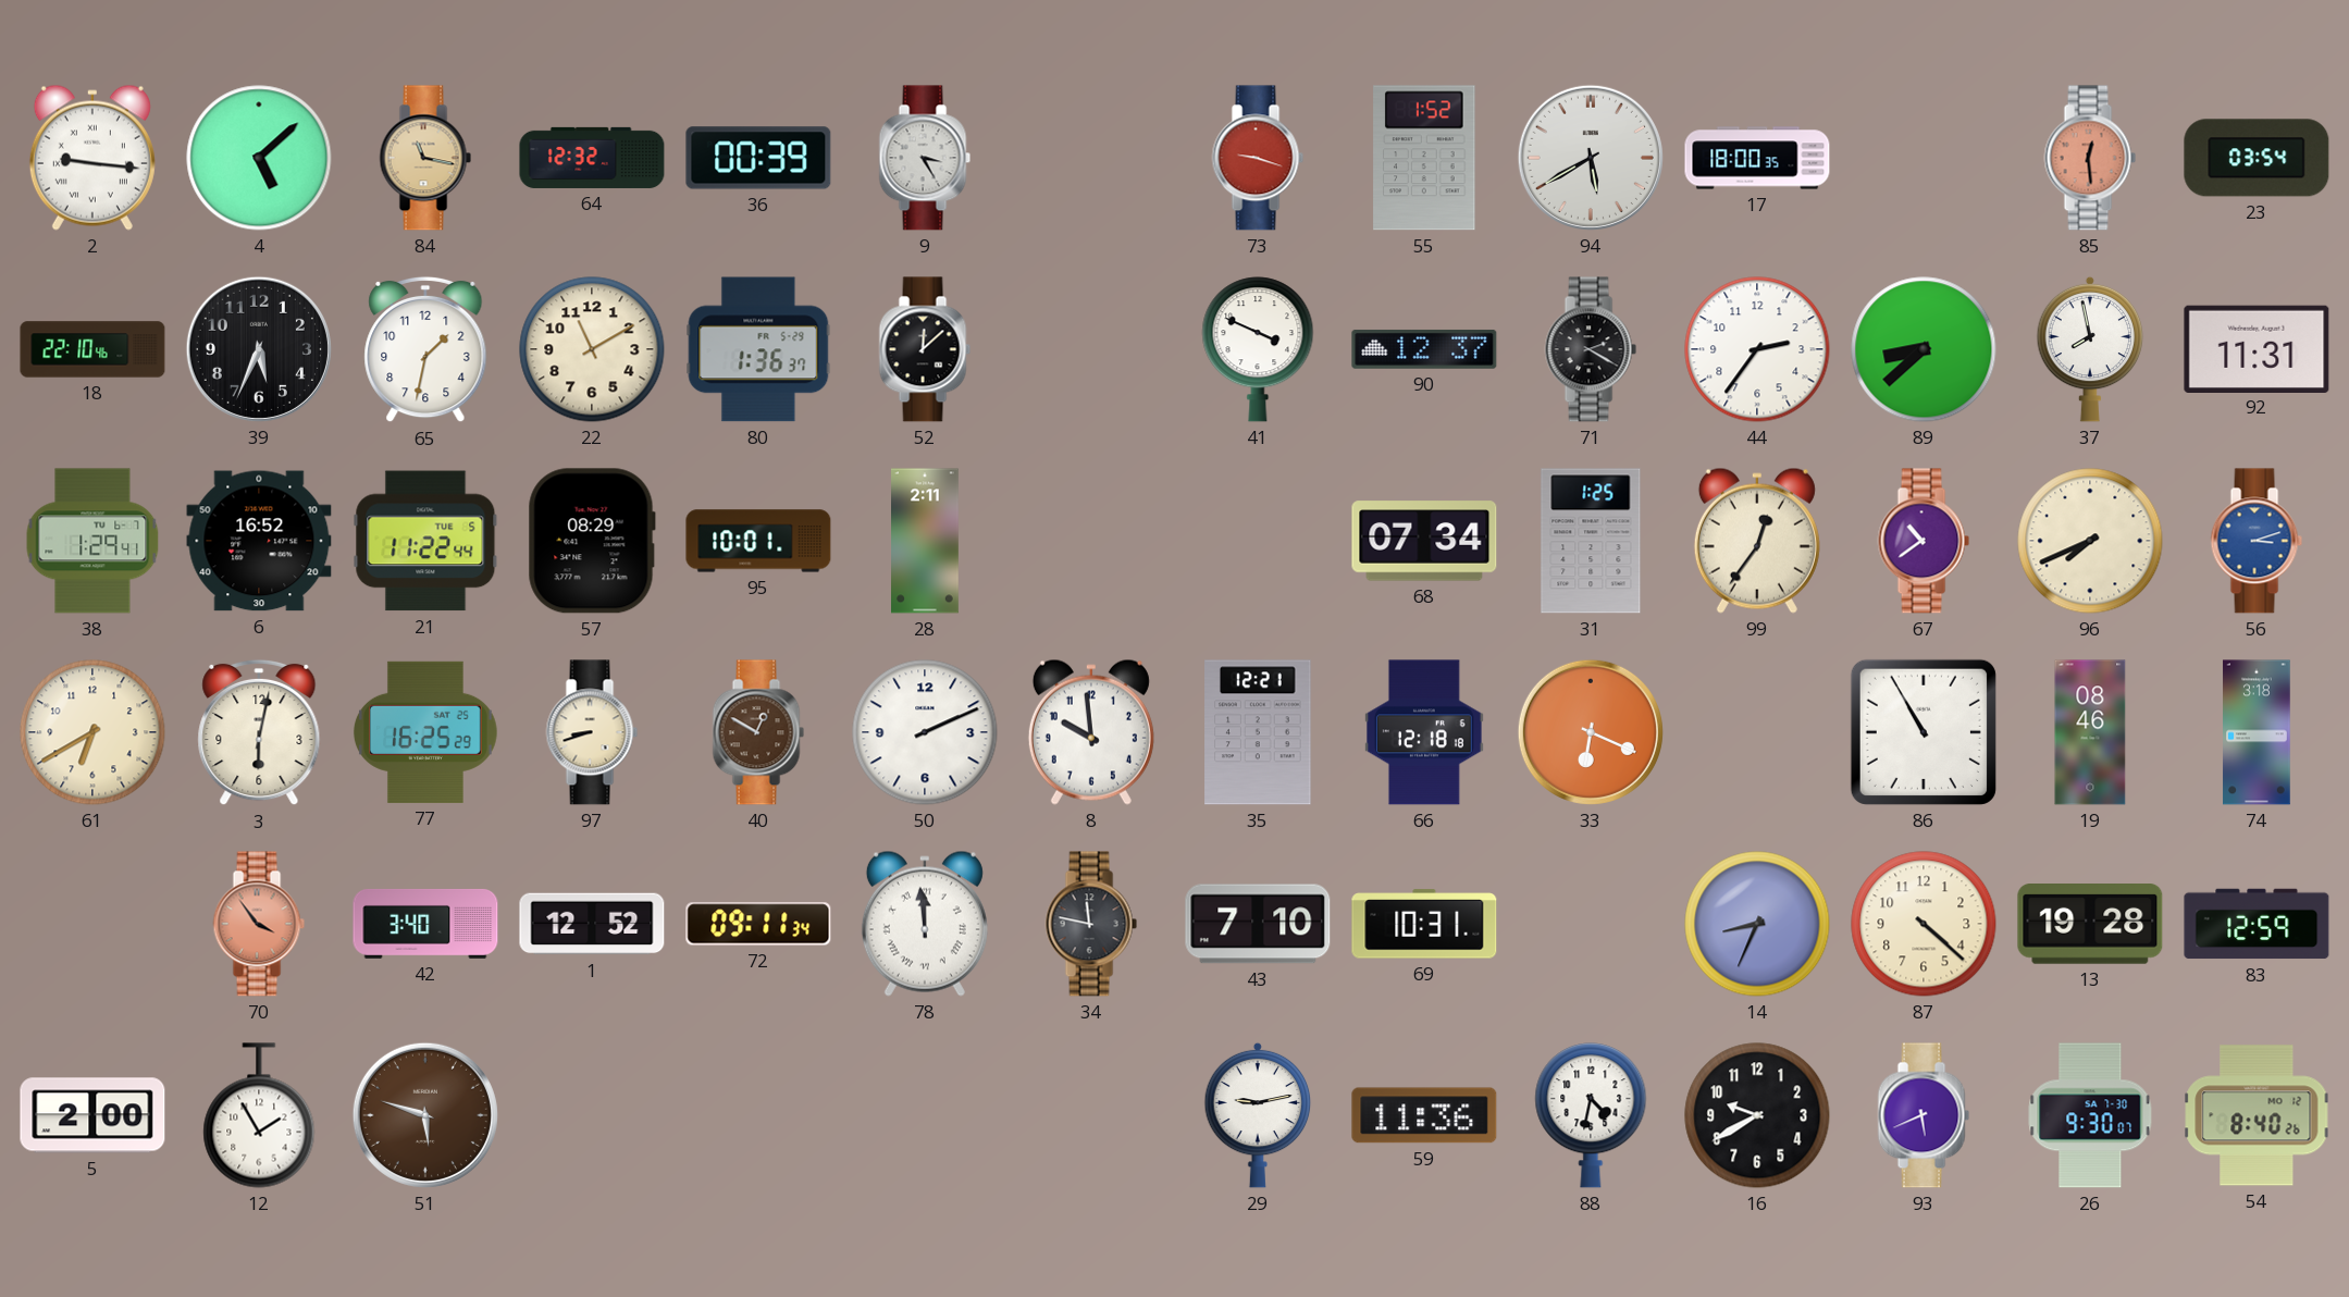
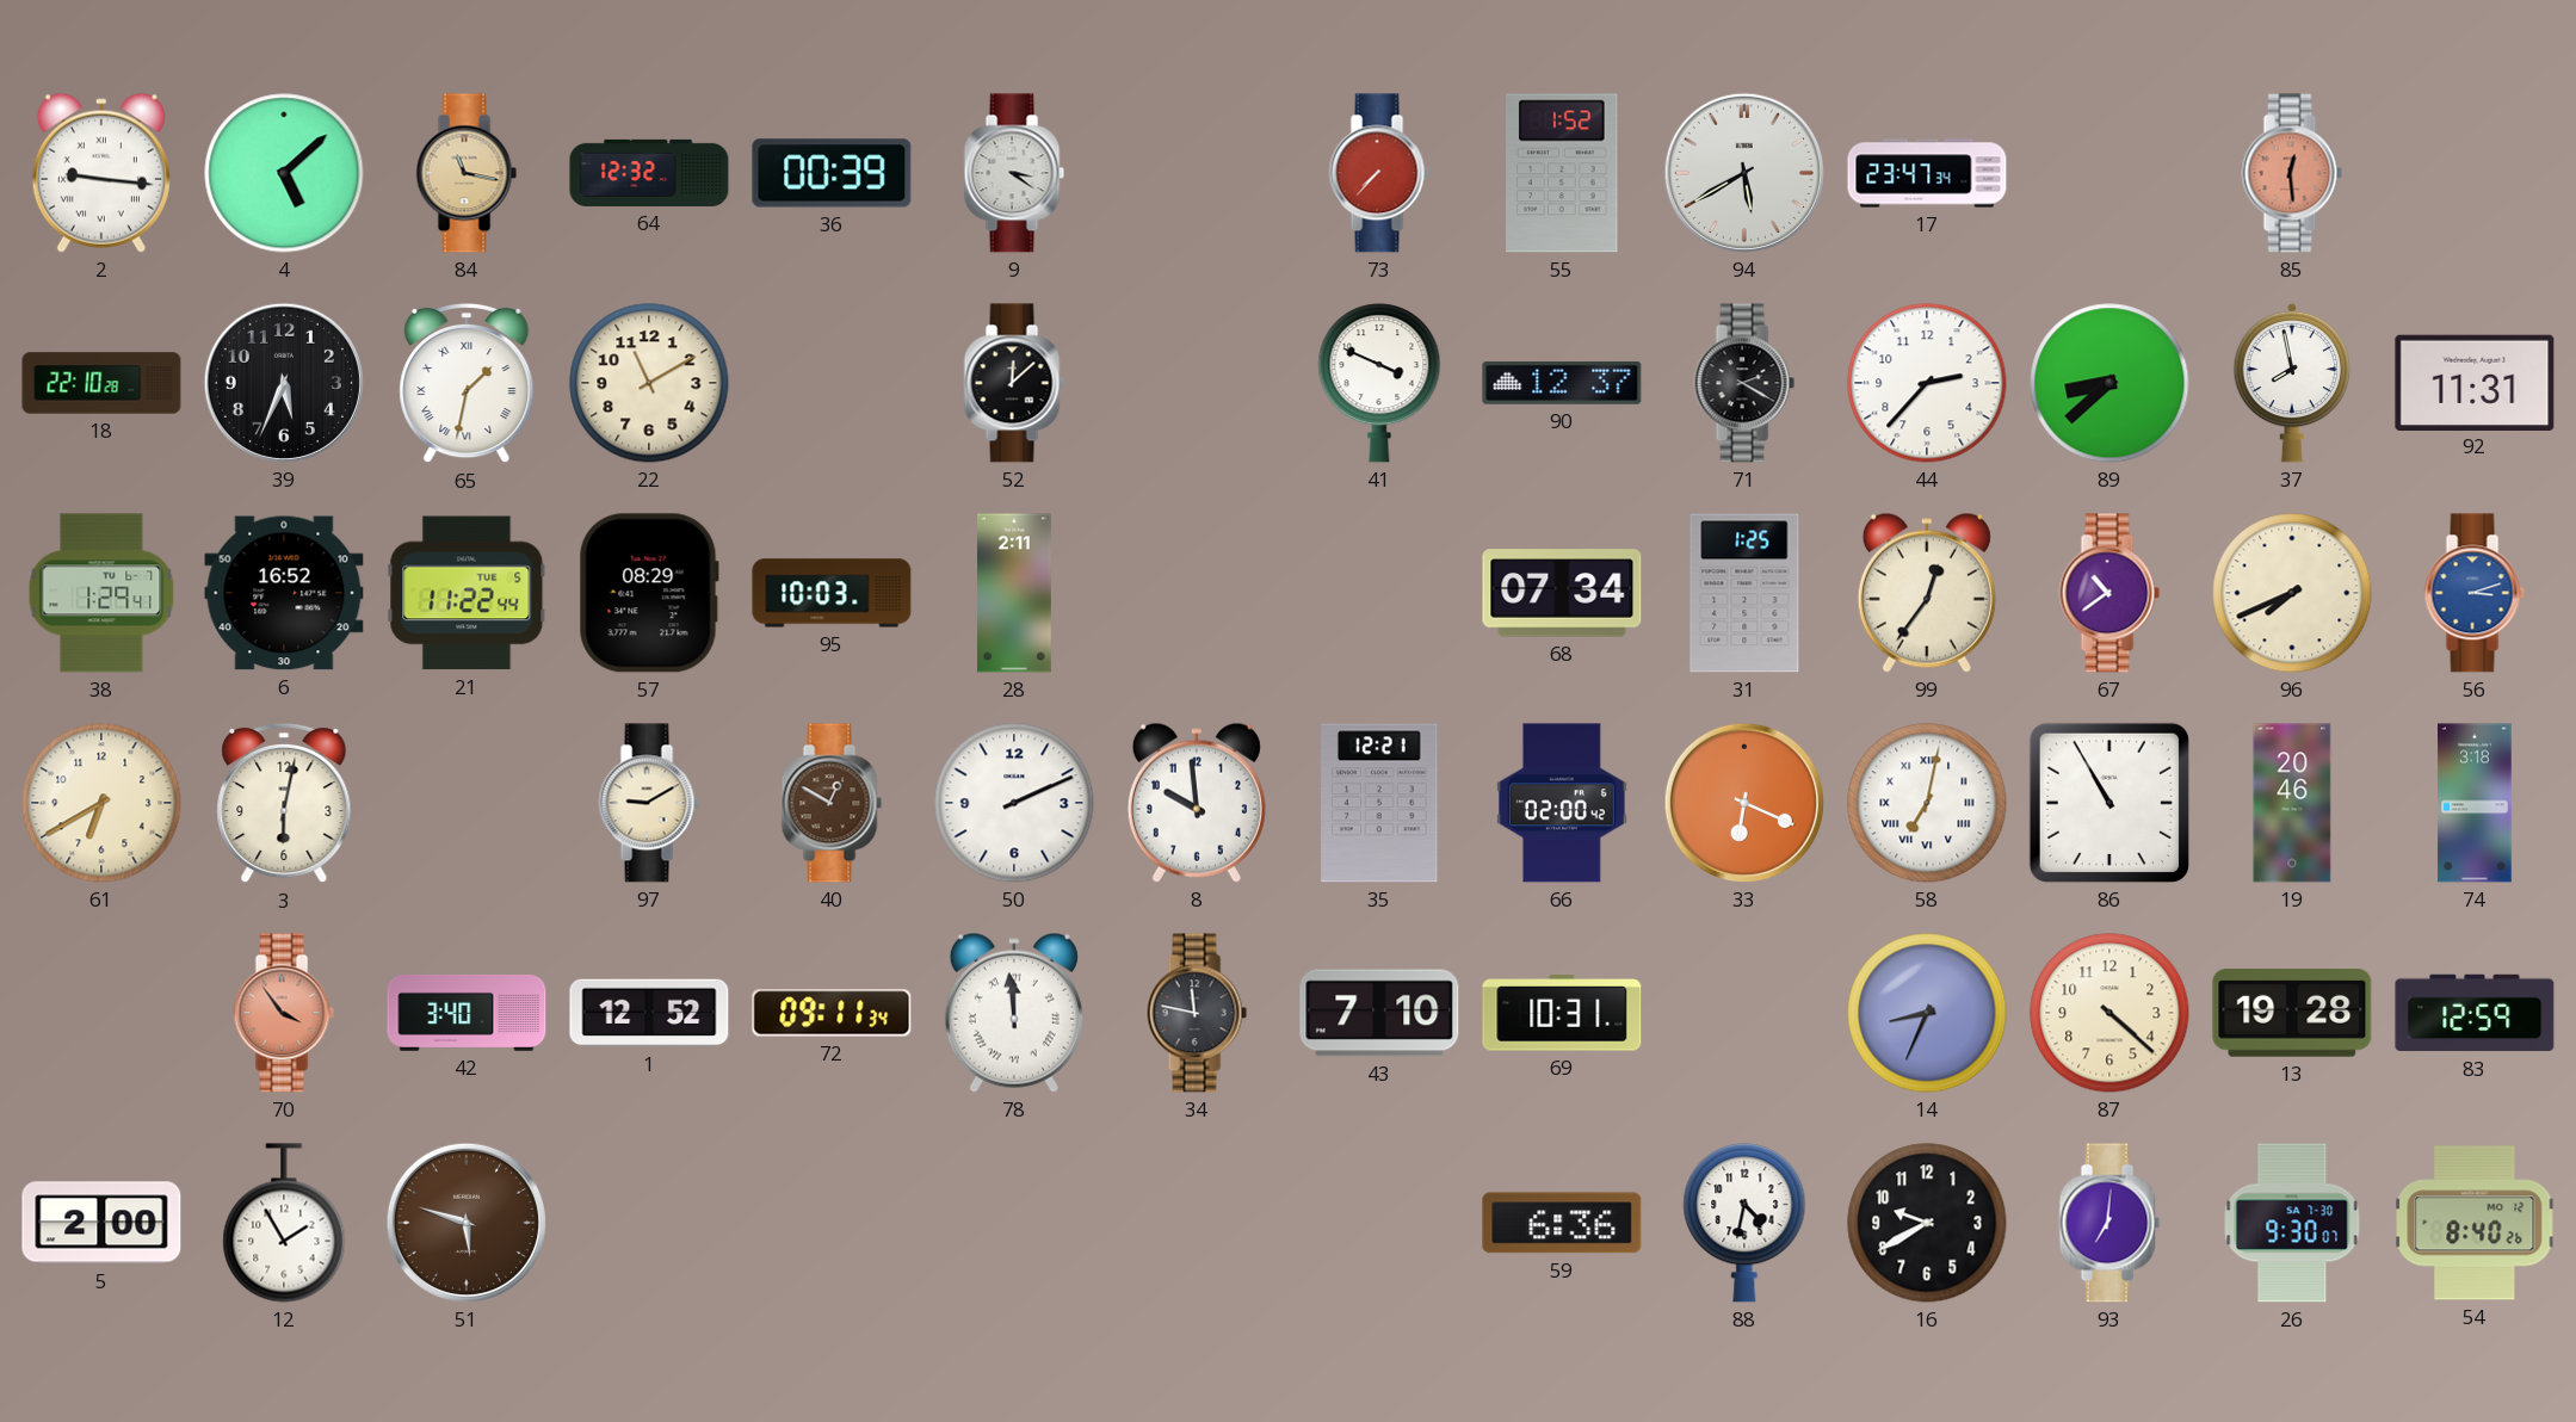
9: 3:25 -> 3:21
73: 9:18 -> 7:37
17: 18:00 -> 23:47
23: 03:54 -> none
18: 22:10:46 -> 22:10:28
65 numerals: Arabic -> Roman
80: 1:36 -> none
44: 2:36 -> 2:37
95: 10:01 -> 10:03
77: 16:25 -> none
97: 8:42 -> 9:10
66: 12:18 -> 02:00
58: none -> 7:02
19: 08:46 -> 20:46
29: 9:13 -> none
59: 11:36 -> 6:36
93: 5:41 -> 7:01
